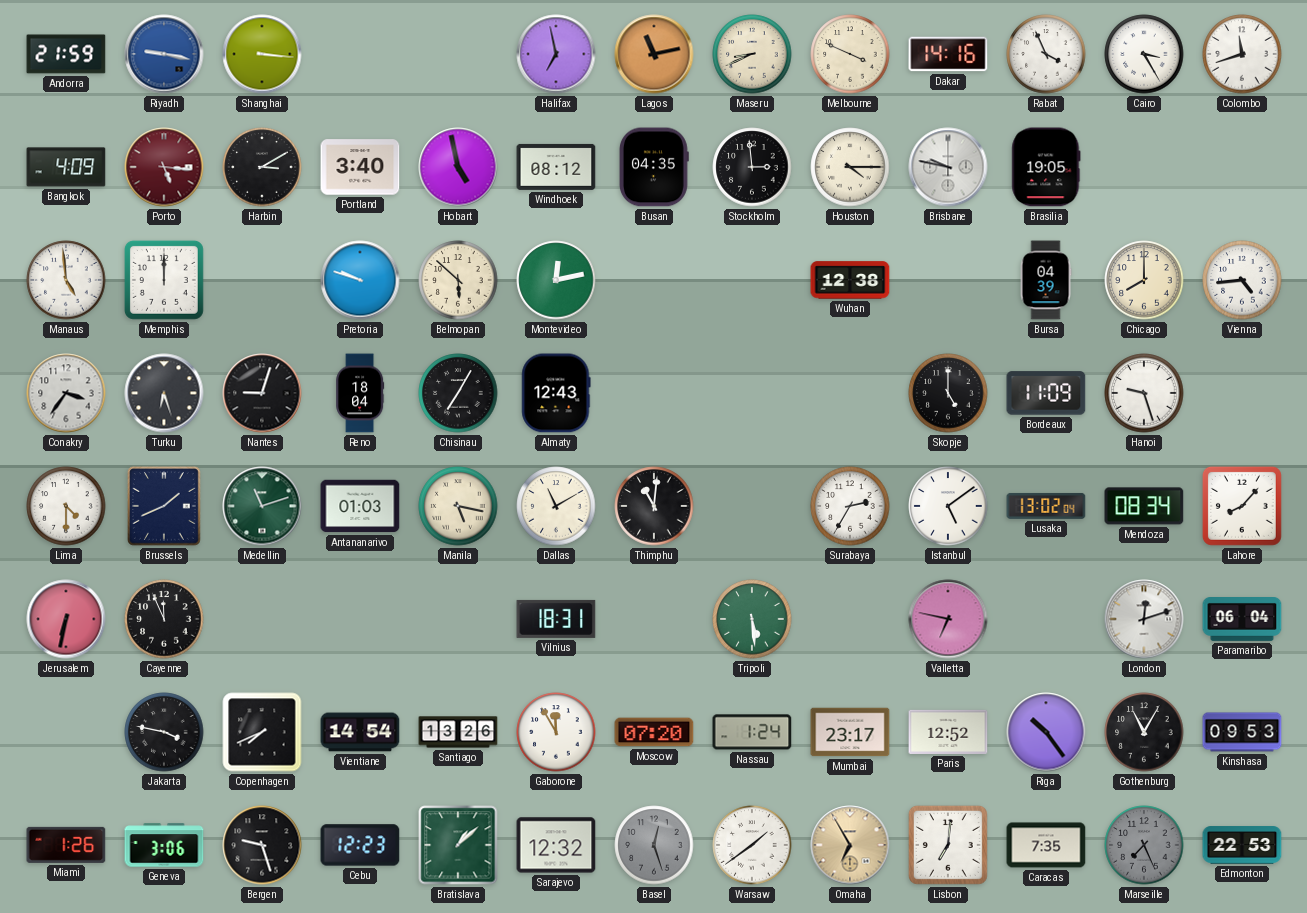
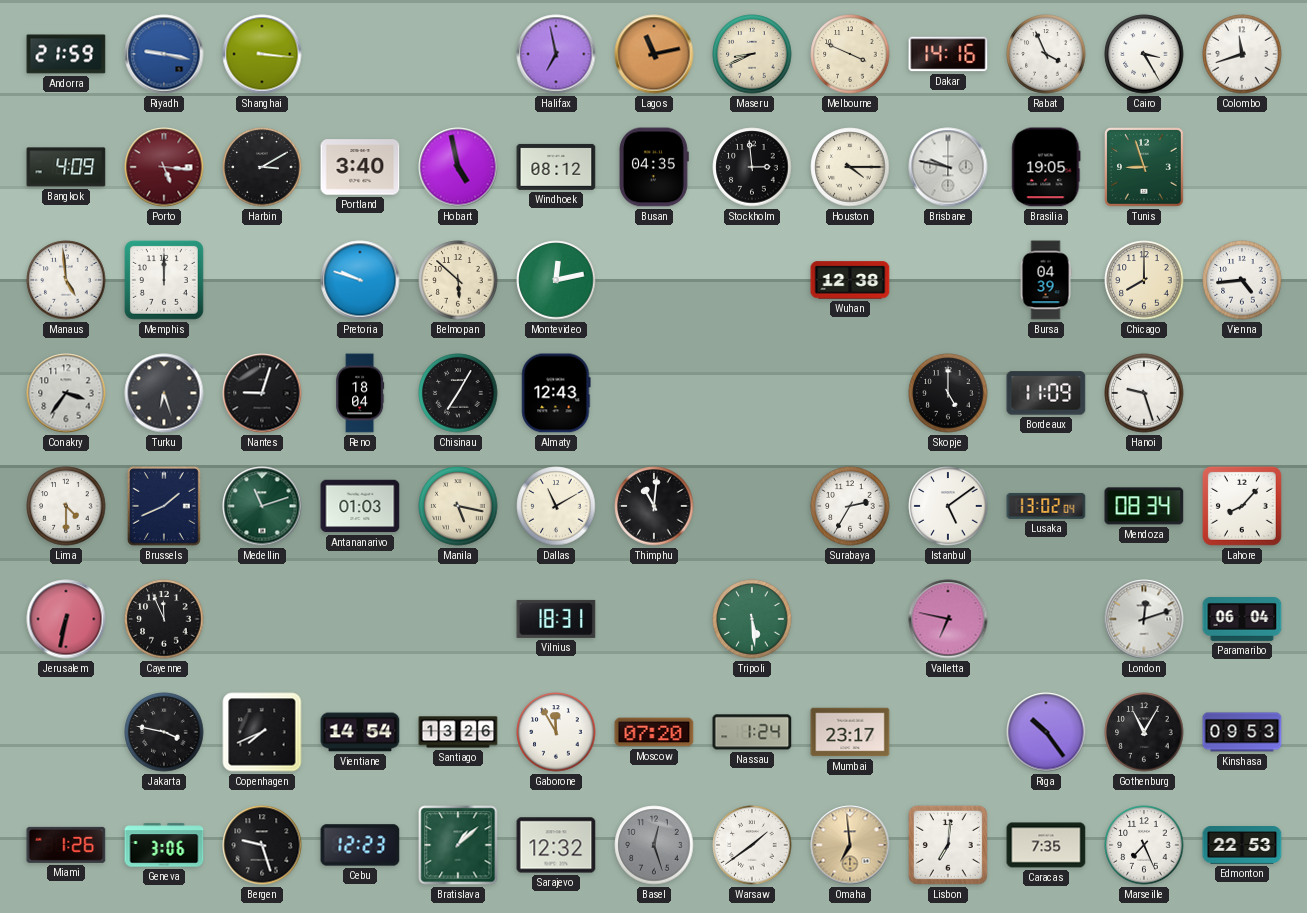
Tunis: none -> 8:57
Paris: 12:52 -> none
Omaha: 6:55 -> 6:59
Marseille dial: grey -> white
